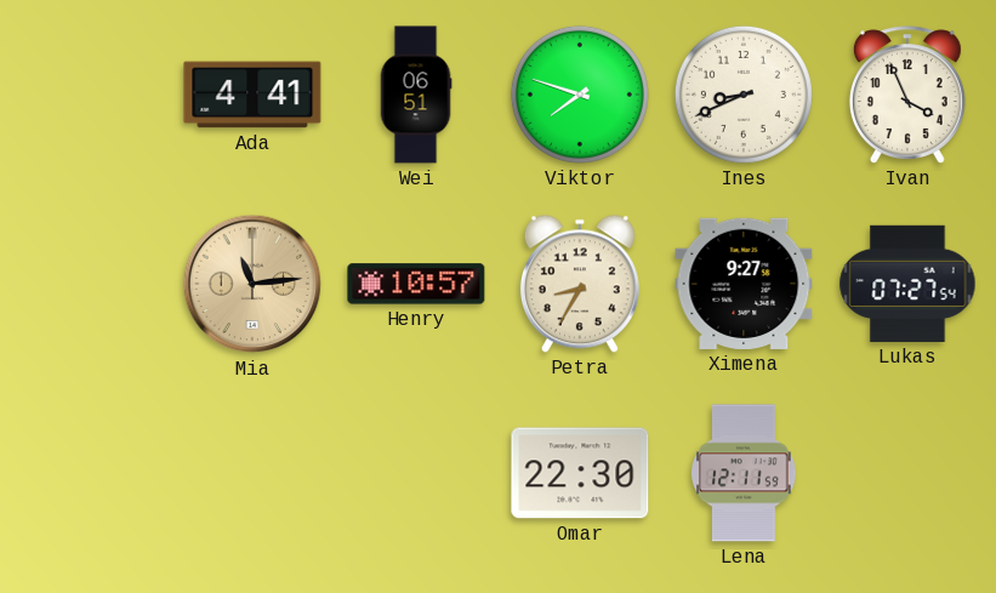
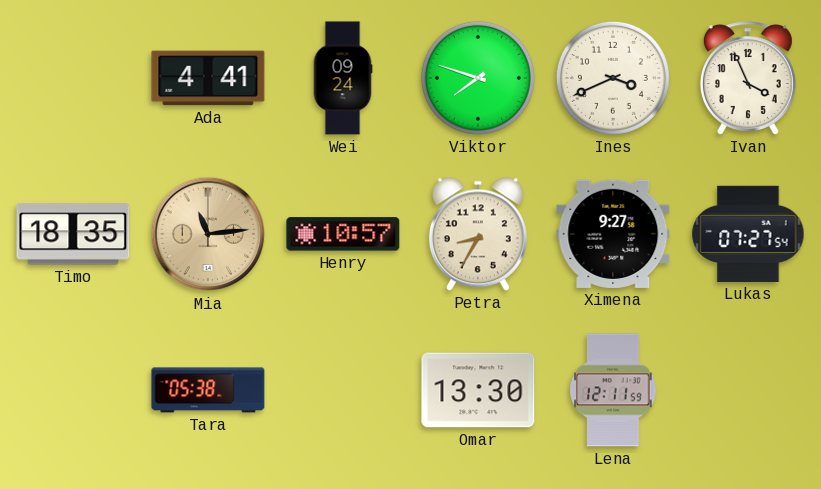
Wei: 06:51 -> 09:24
Ines: 8:41 -> 3:41
Timo: none -> 18:35
Tara: none -> 05:38
Omar: 22:30 -> 13:30
